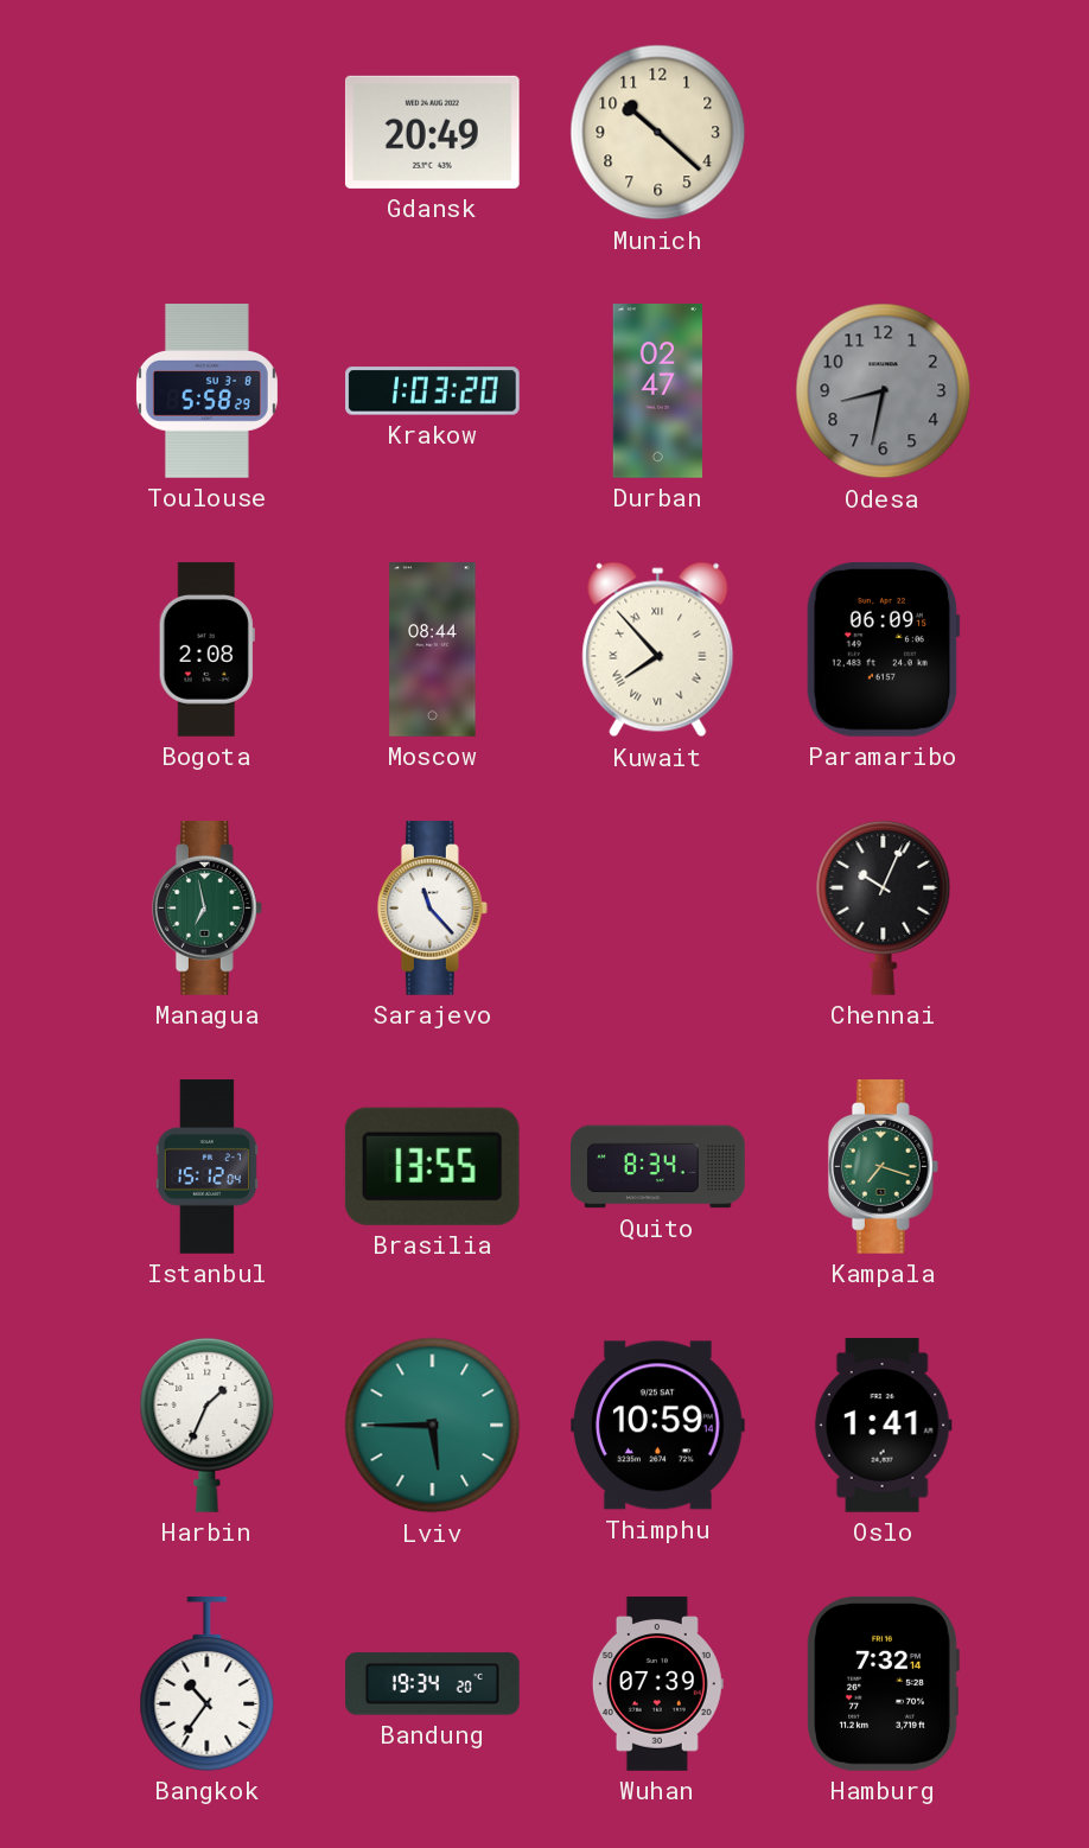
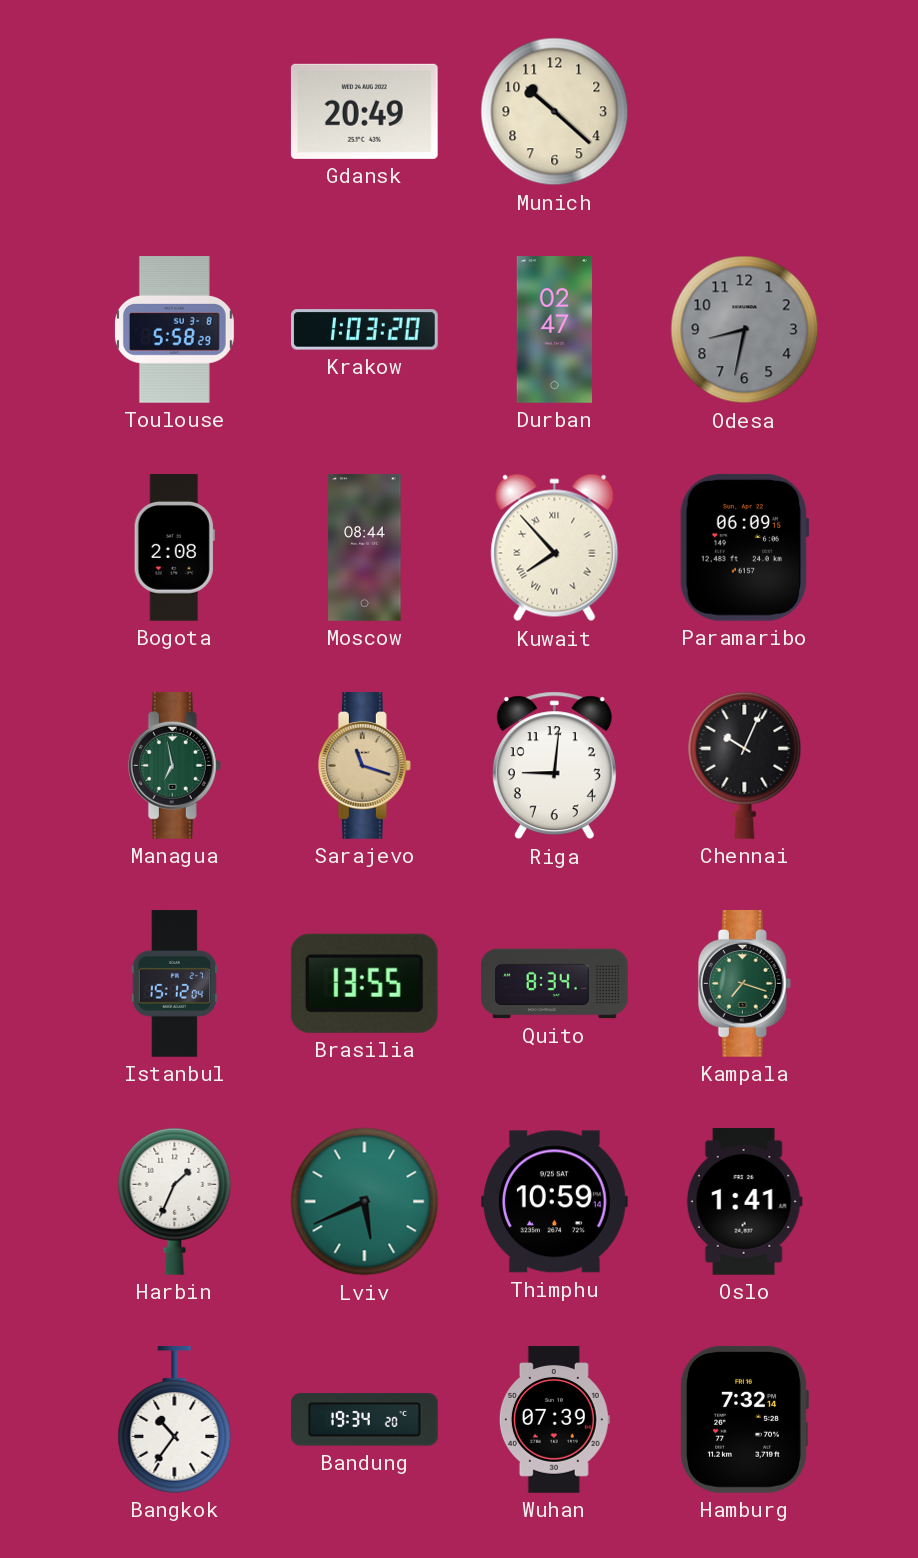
Sarajevo: 11:23 -> 11:18
Sarajevo dial: white -> champagne
Riga: none -> 9:01
Lviv: 5:45 -> 5:41
